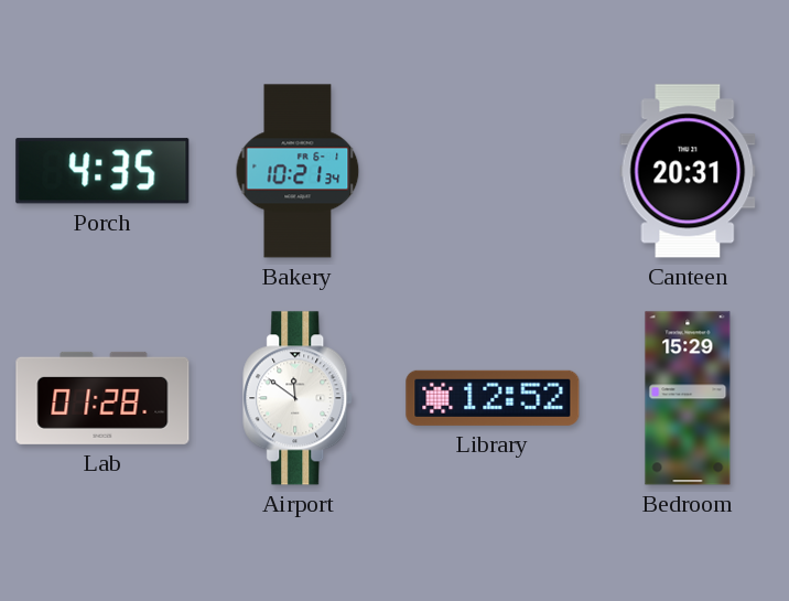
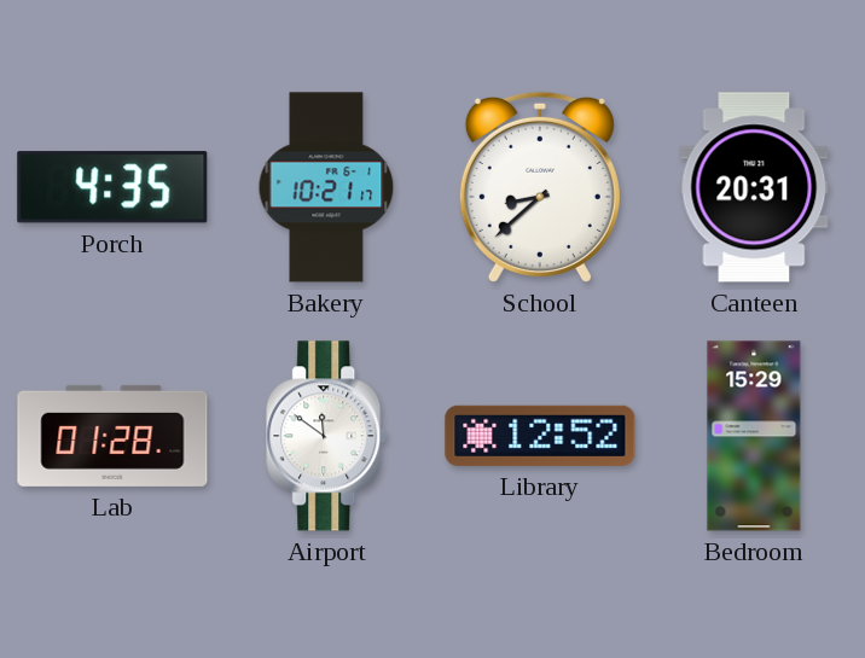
Bakery: 10:21:34 -> 10:21:17
School: none -> 8:38
